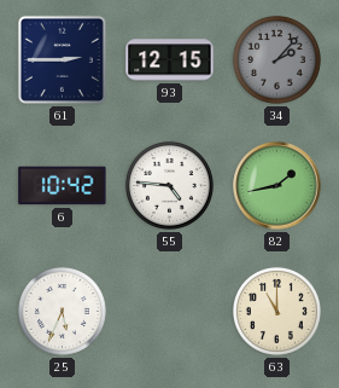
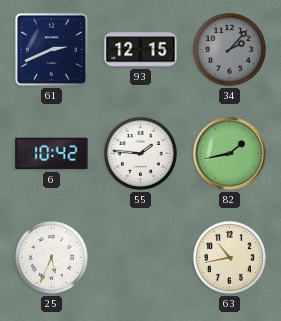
61: 2:45 -> 2:41
55: 4:46 -> 1:46
63: 11:00 -> 10:43
